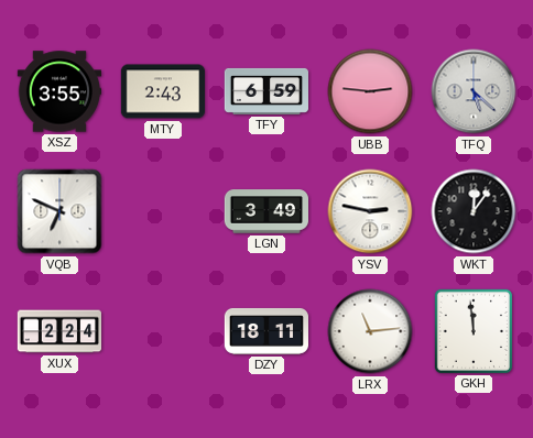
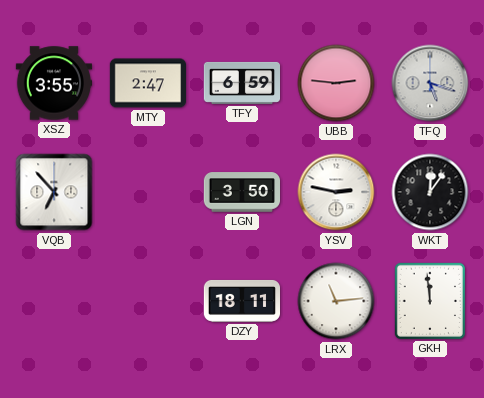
MTY: 2:43 -> 2:47
TFQ: 5:22 -> 5:18
VQB: 6:49 -> 6:53
LGN: 3:49 -> 3:50
XUX: 2:24 -> none
